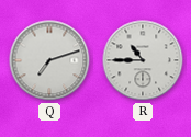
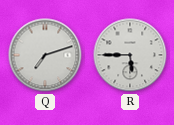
R: 10:45 -> 5:45
